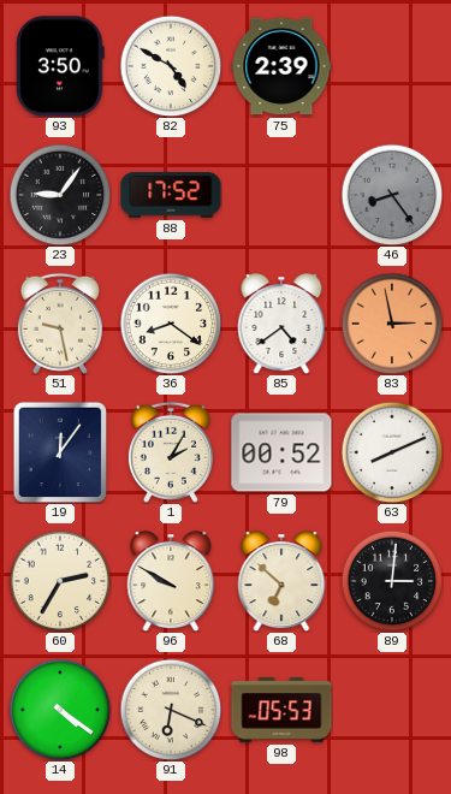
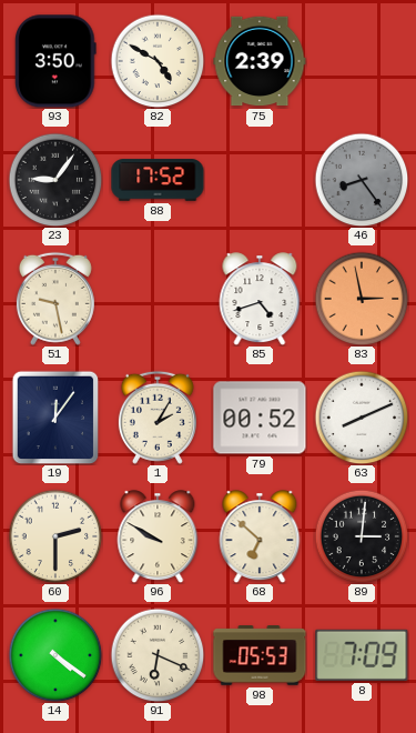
36: 8:21 -> none
85: 4:39 -> 4:42
60: 2:35 -> 2:30
8: none -> 7:09
